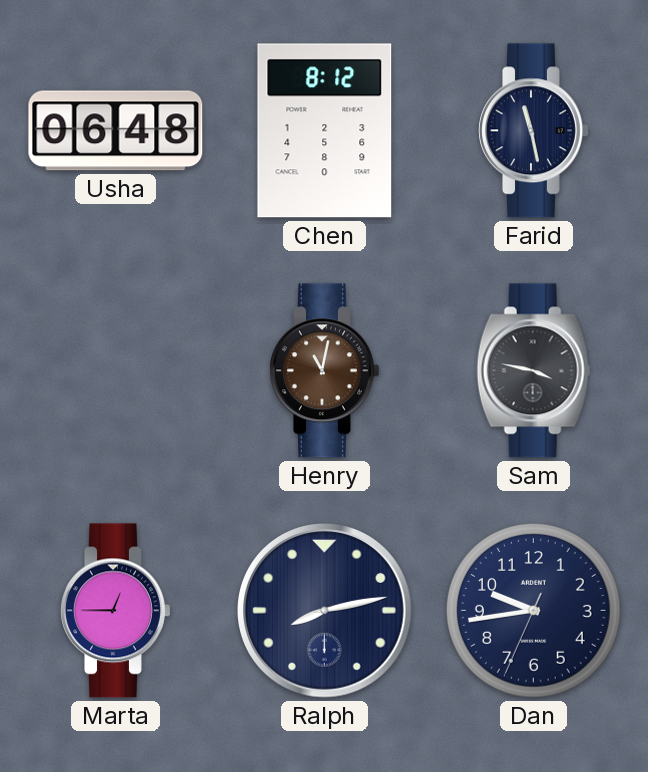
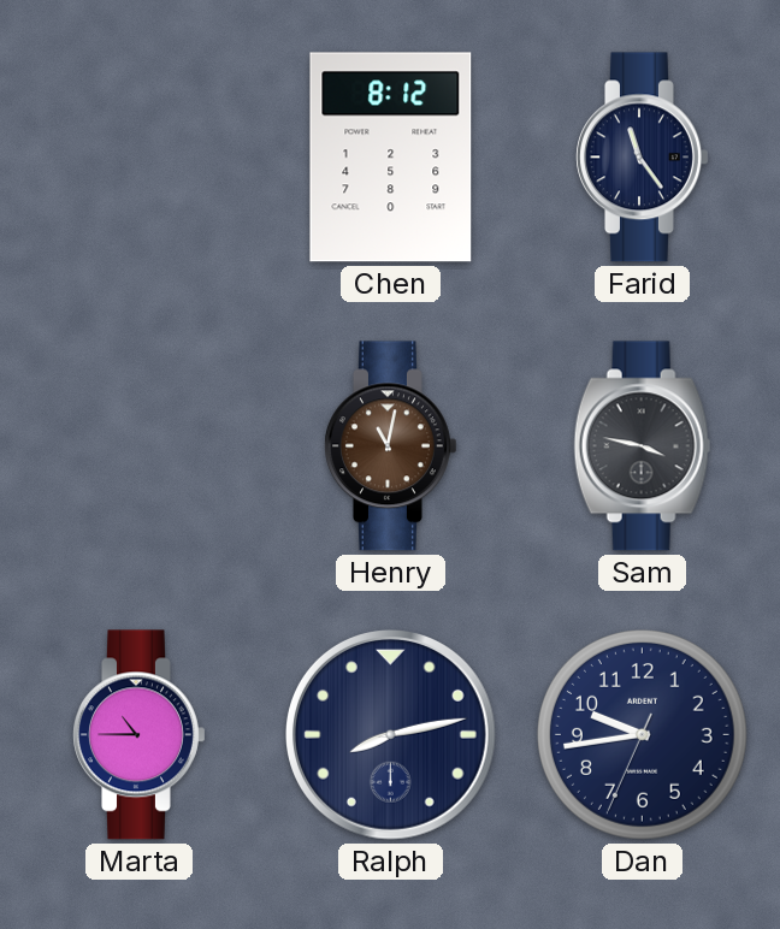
Usha: 06:48 -> none
Farid: 11:28 -> 11:24
Marta: 12:45 -> 10:45
